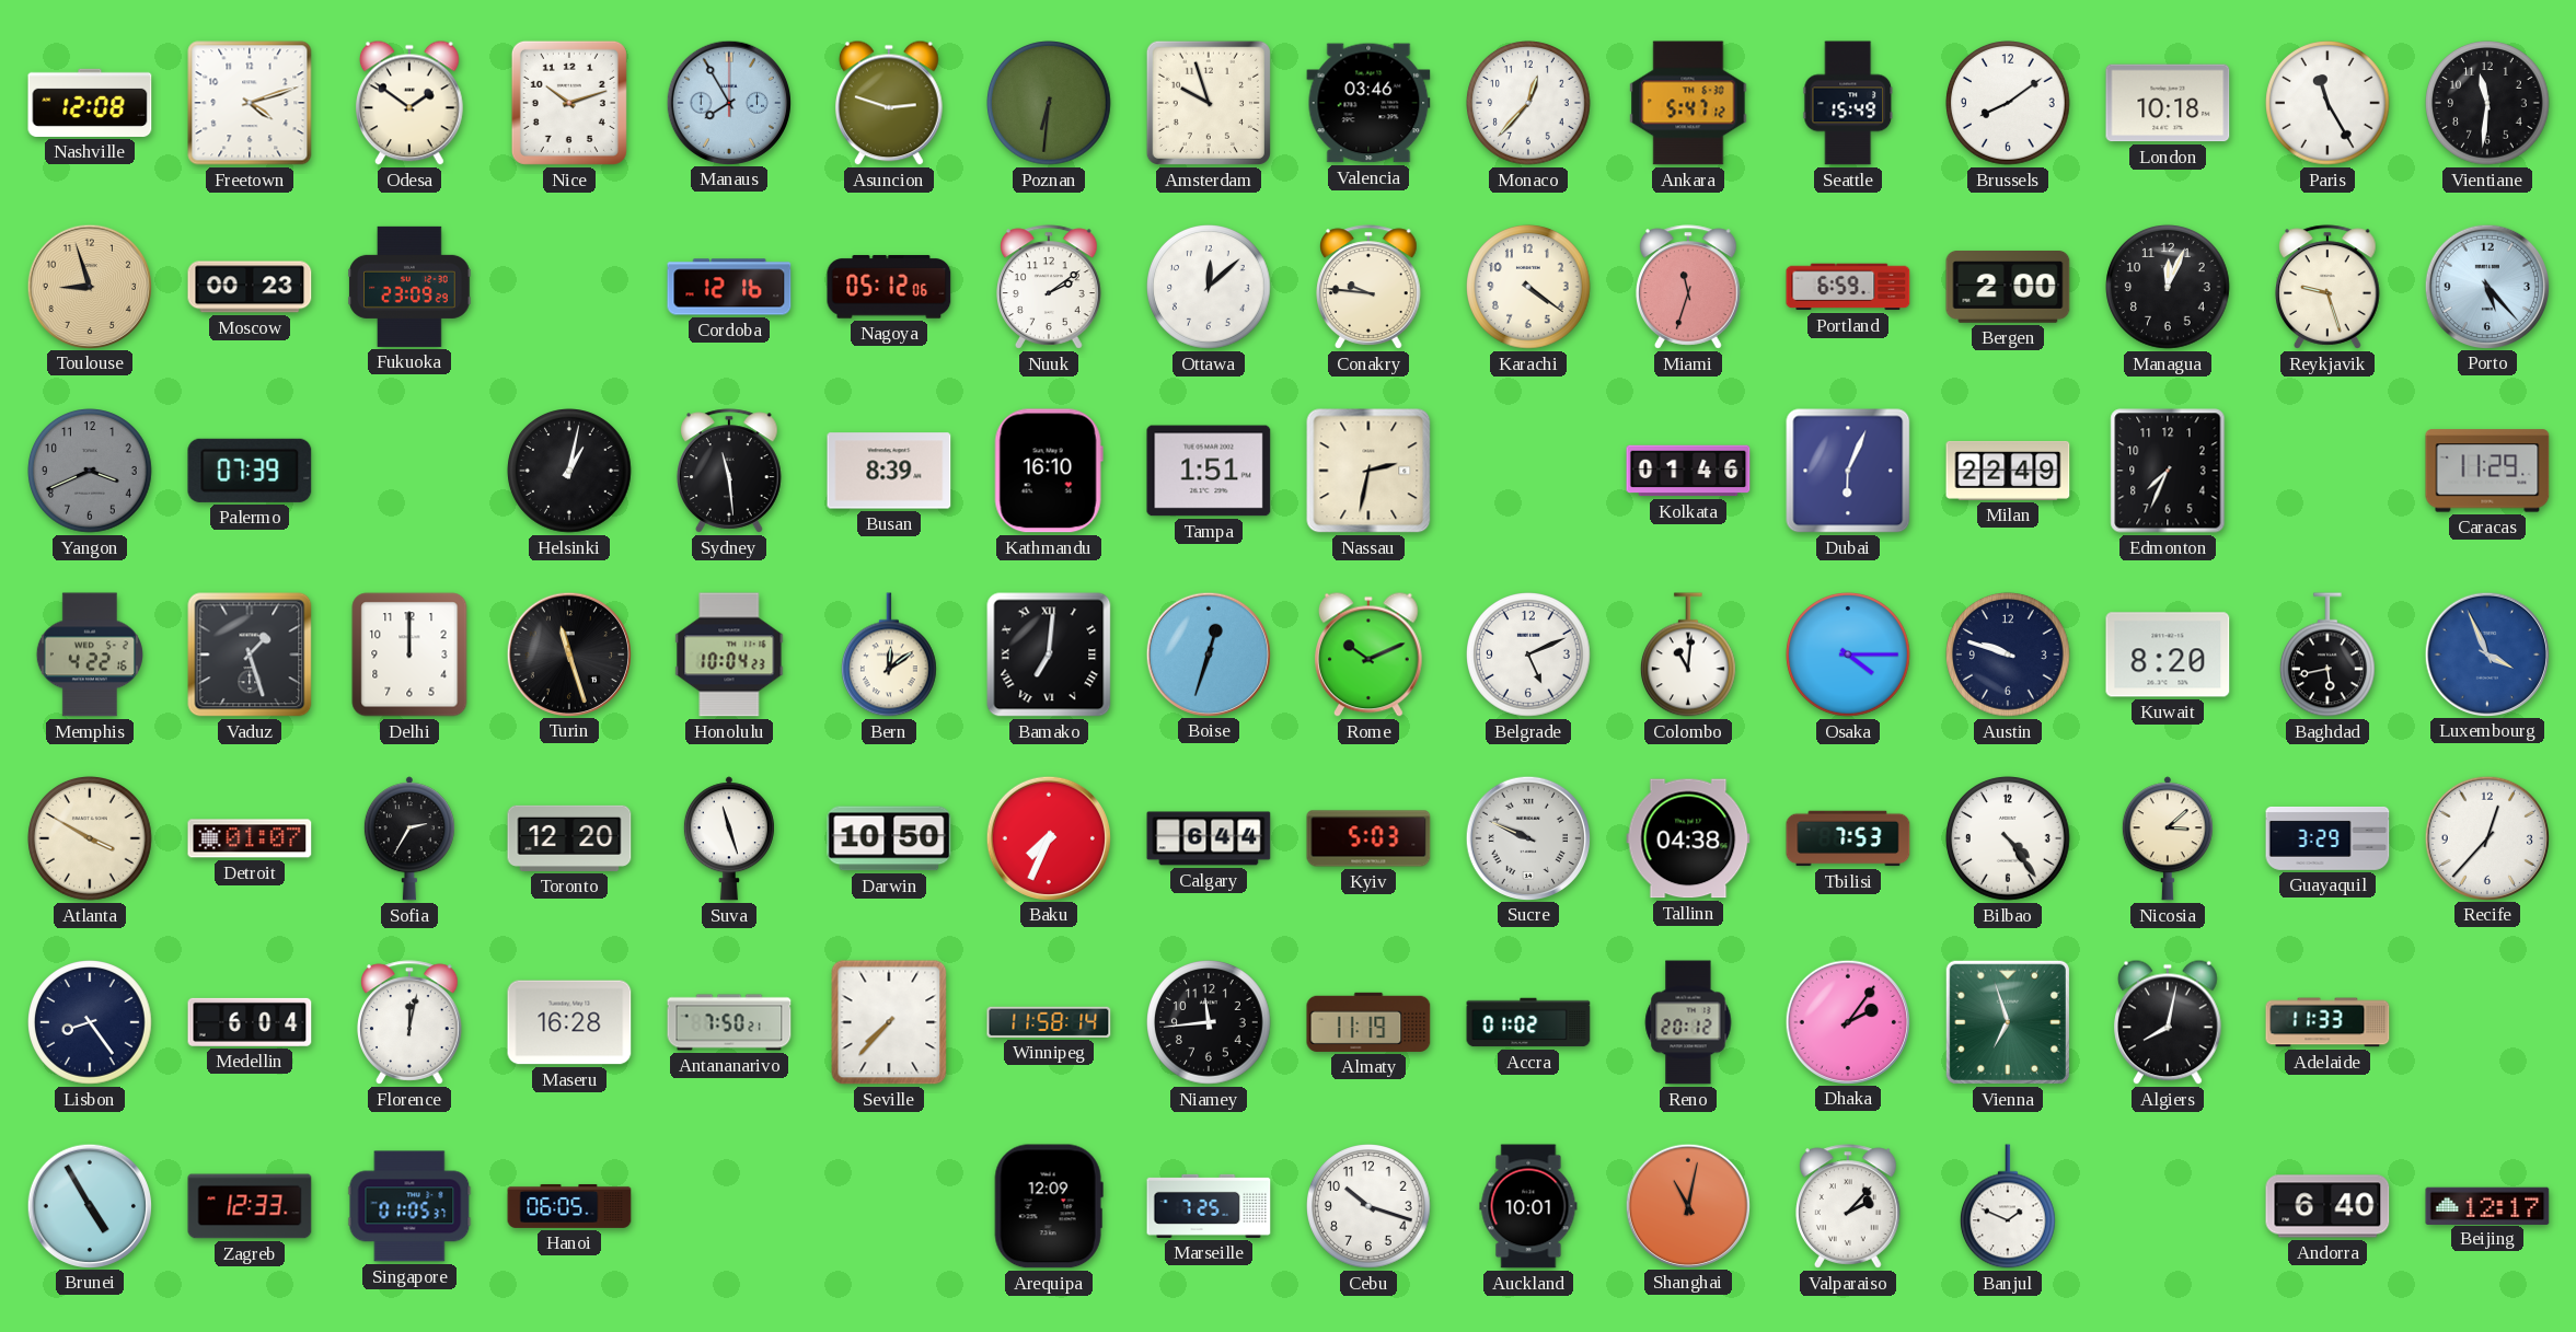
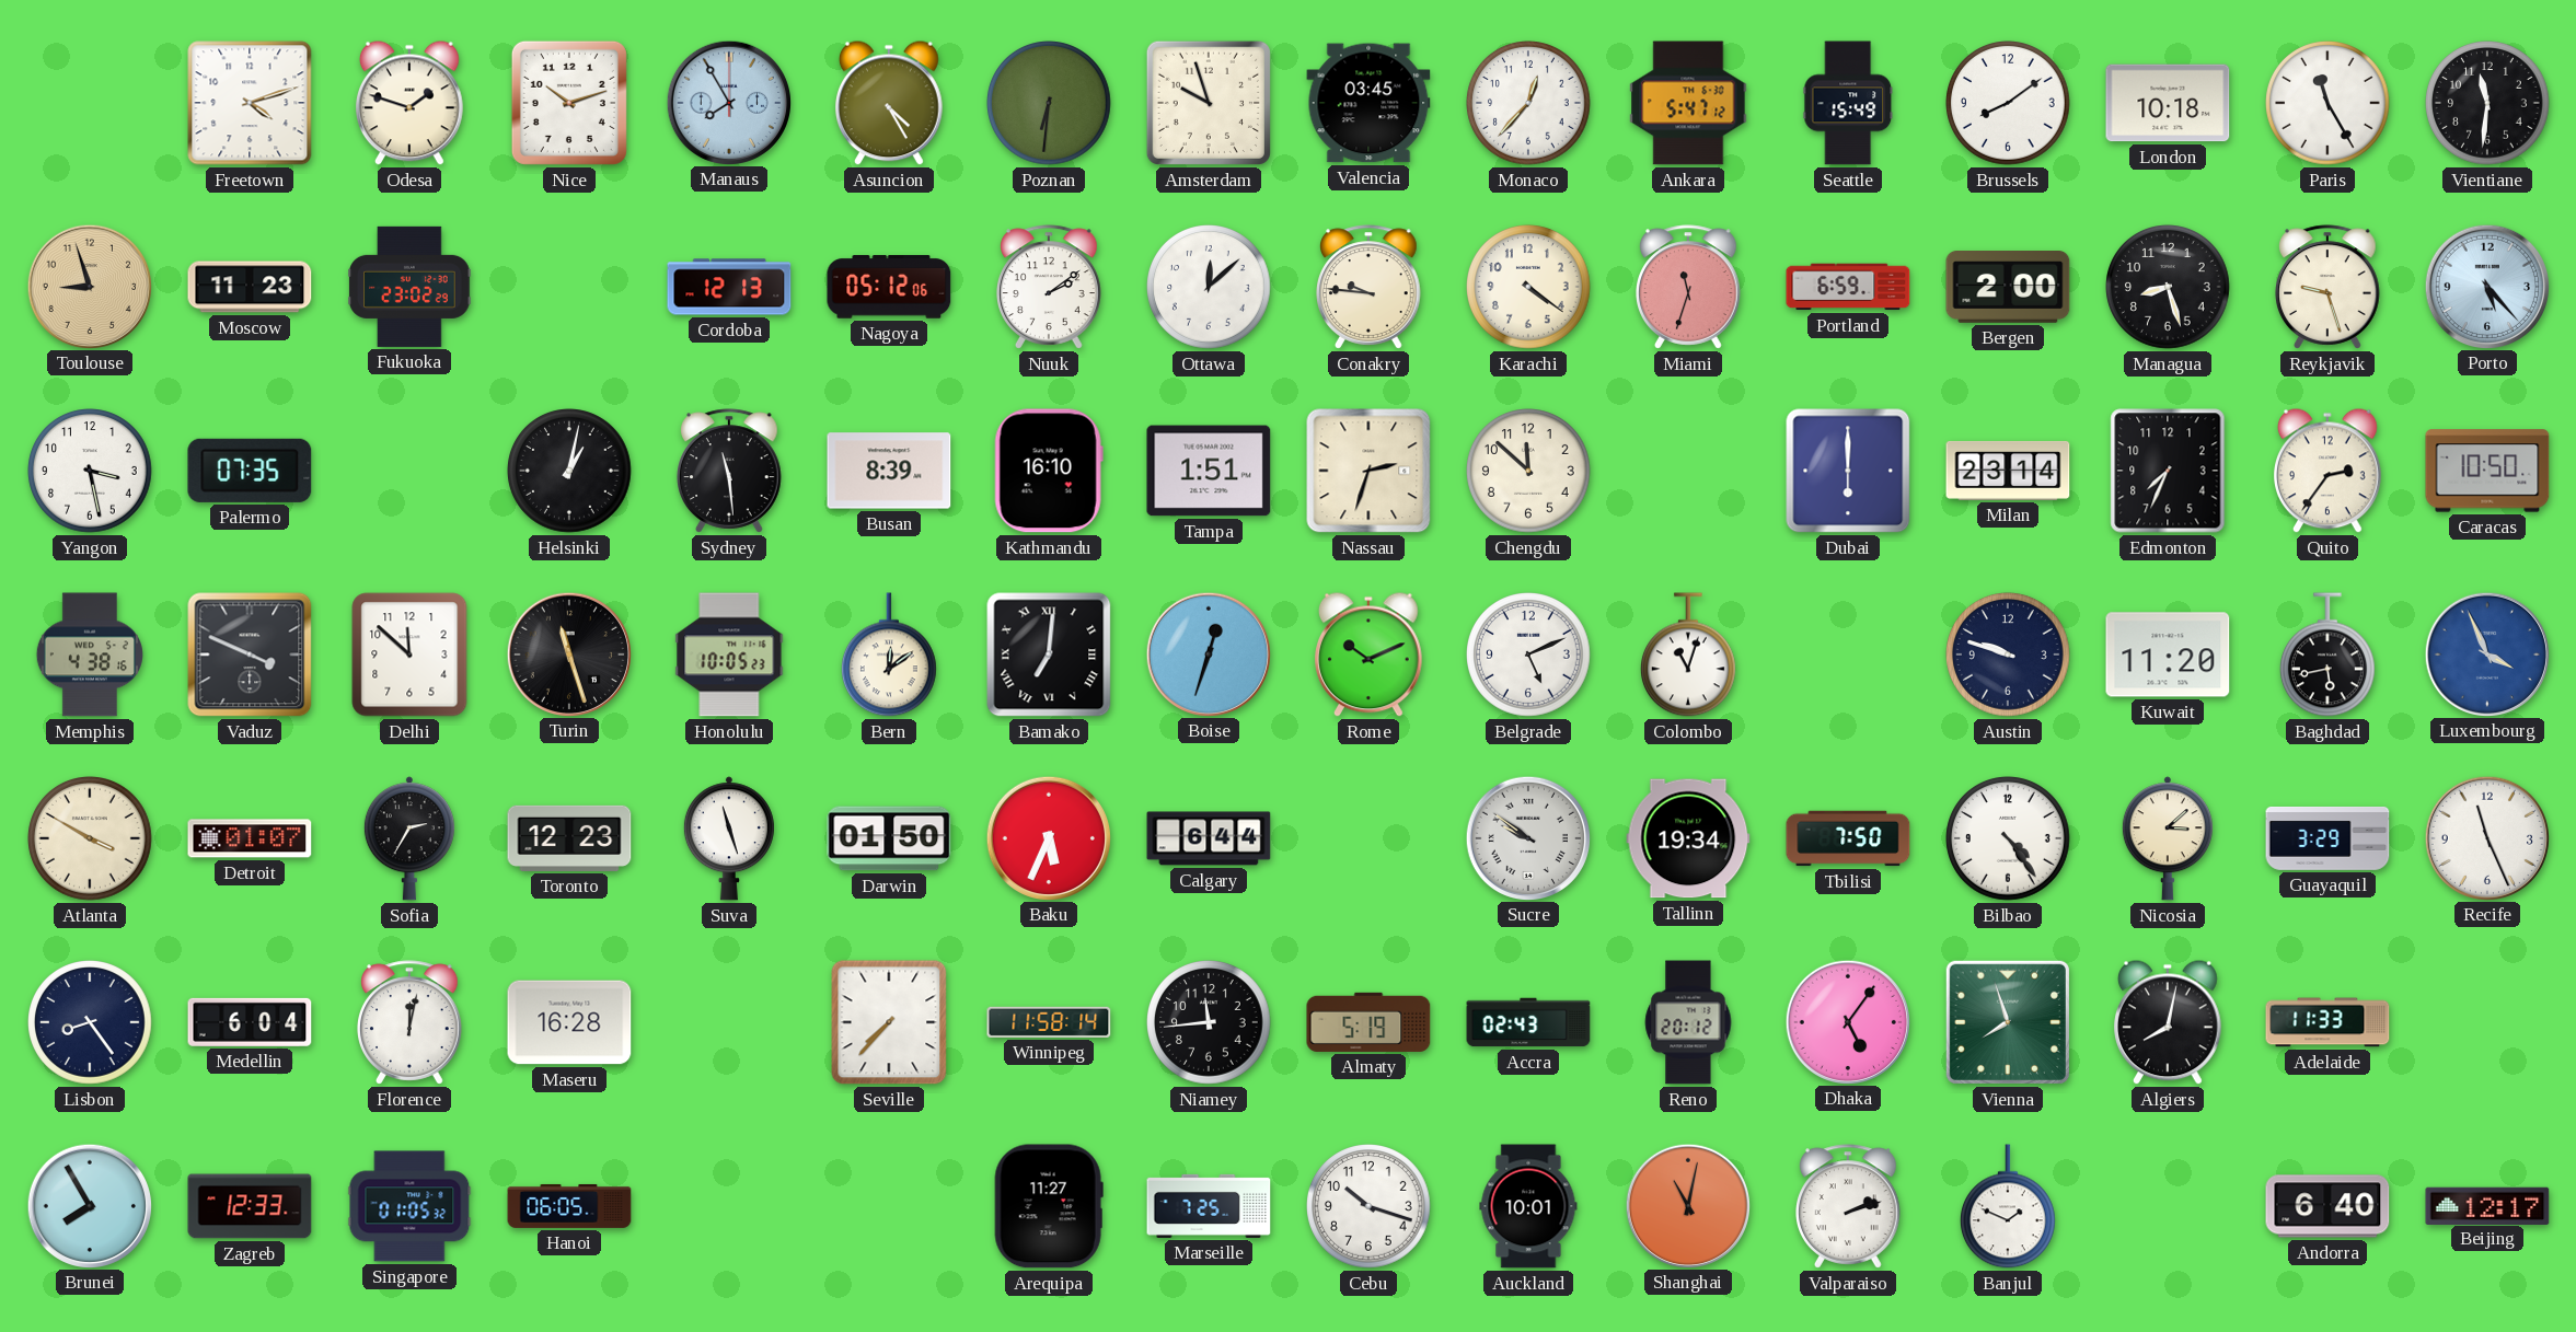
Nashville: 12:08 -> none
Odesa: 1:51 -> 1:48
Asuncion: 2:48 -> 4:25
Valencia: 03:46 -> 03:45
Moscow: 00:23 -> 11:23
Fukuoka: 23:09 -> 23:02
Cordoba: 12:16 -> 12:13
Managua: 12:04 -> 8:27
Yangon: 3:41 -> 3:28
Yangon dial: grey -> white
Palermo: 07:39 -> 07:35
Nassau: 2:32 -> 2:33
Chengdu: none -> 11:52
Kolkata: 01:46 -> none
Dubai: 6:04 -> 6:00
Milan: 22:49 -> 23:14
Quito: none -> 2:36
Caracas: 11:29 -> 10:50
Memphis: 4:22 -> 4:38
Vaduz: 1:27 -> 3:49
Delhi: 12:00 -> 11:52
Honolulu: 10:04 -> 10:05
Colombo: 11:01 -> 11:03
Osaka: 4:15 -> none
Kuwait: 8:20 -> 11:20
Toronto: 12:20 -> 12:23
Darwin: 10:50 -> 01:50
Baku: 7:34 -> 5:34
Kyiv: 5:03 -> none
Sucre: 9:49 -> 9:51
Tallinn: 04:38 -> 19:34
Tbilisi: 7:53 -> 7:50
Recife: 12:37 -> 11:26
Antananarivo: 7:50 -> none
Almaty: 11:19 -> 5:19
Accra: 01:02 -> 02:43
Dhaka: 2:06 -> 5:06
Vienna: 6:57 -> 7:57
Brunei: 4:55 -> 7:55
Singapore: 01:05:37 -> 01:05:32
Arequipa: 12:09 -> 11:27
Valparaiso: 2:07 -> 2:12
